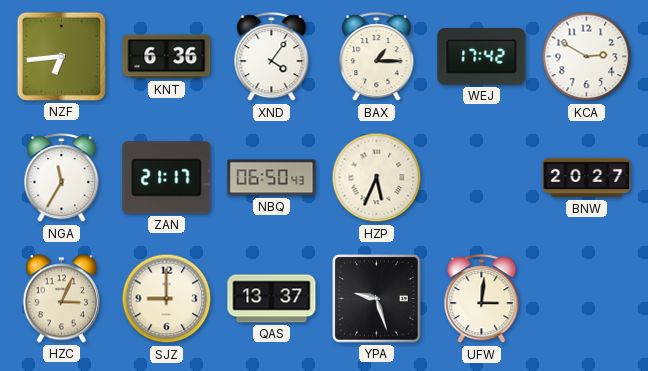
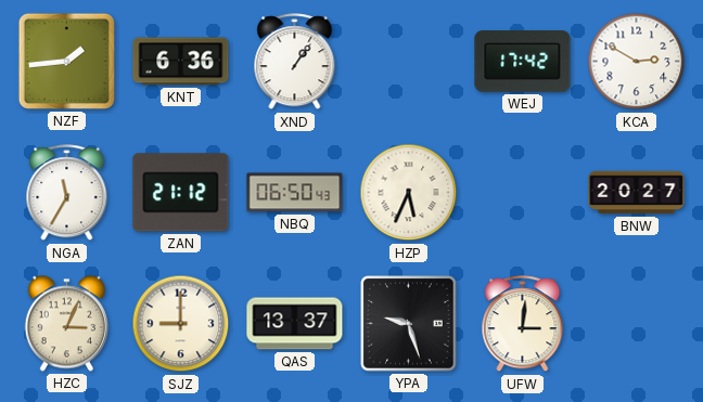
NZF: 6:44 -> 1:44
XND: 4:06 -> 1:06
BAX: 1:15 -> none
ZAN: 21:17 -> 21:12
